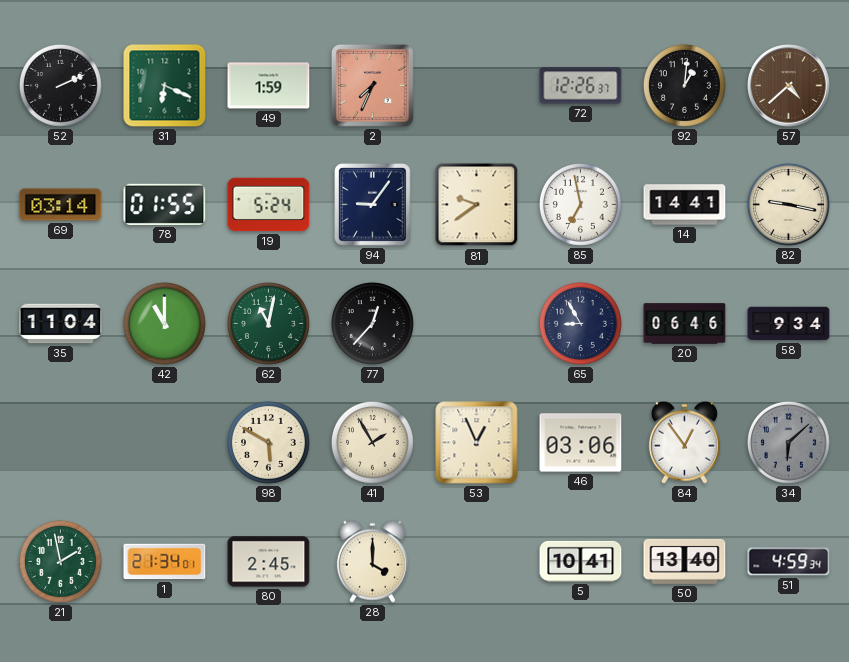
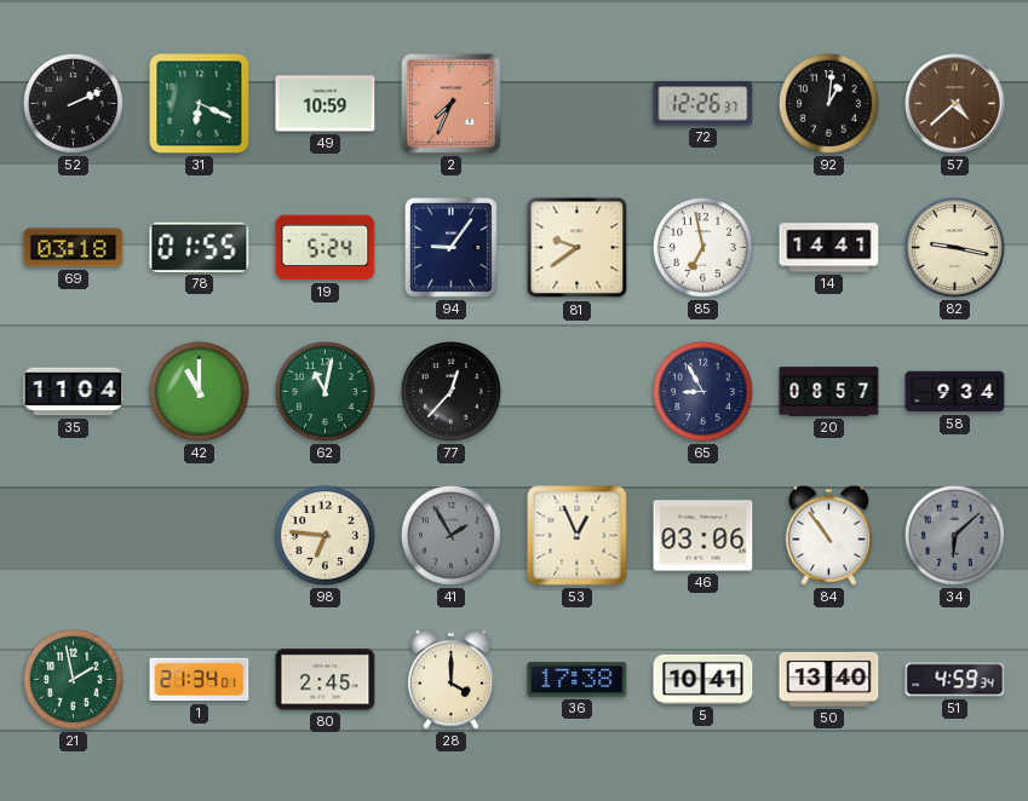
49: 1:59 -> 10:59
69: 03:14 -> 03:18
20: 06:46 -> 08:57
98: 5:50 -> 6:46
41 dial: cream -> grey
84: 12:54 -> 10:54
36: none -> 17:38
